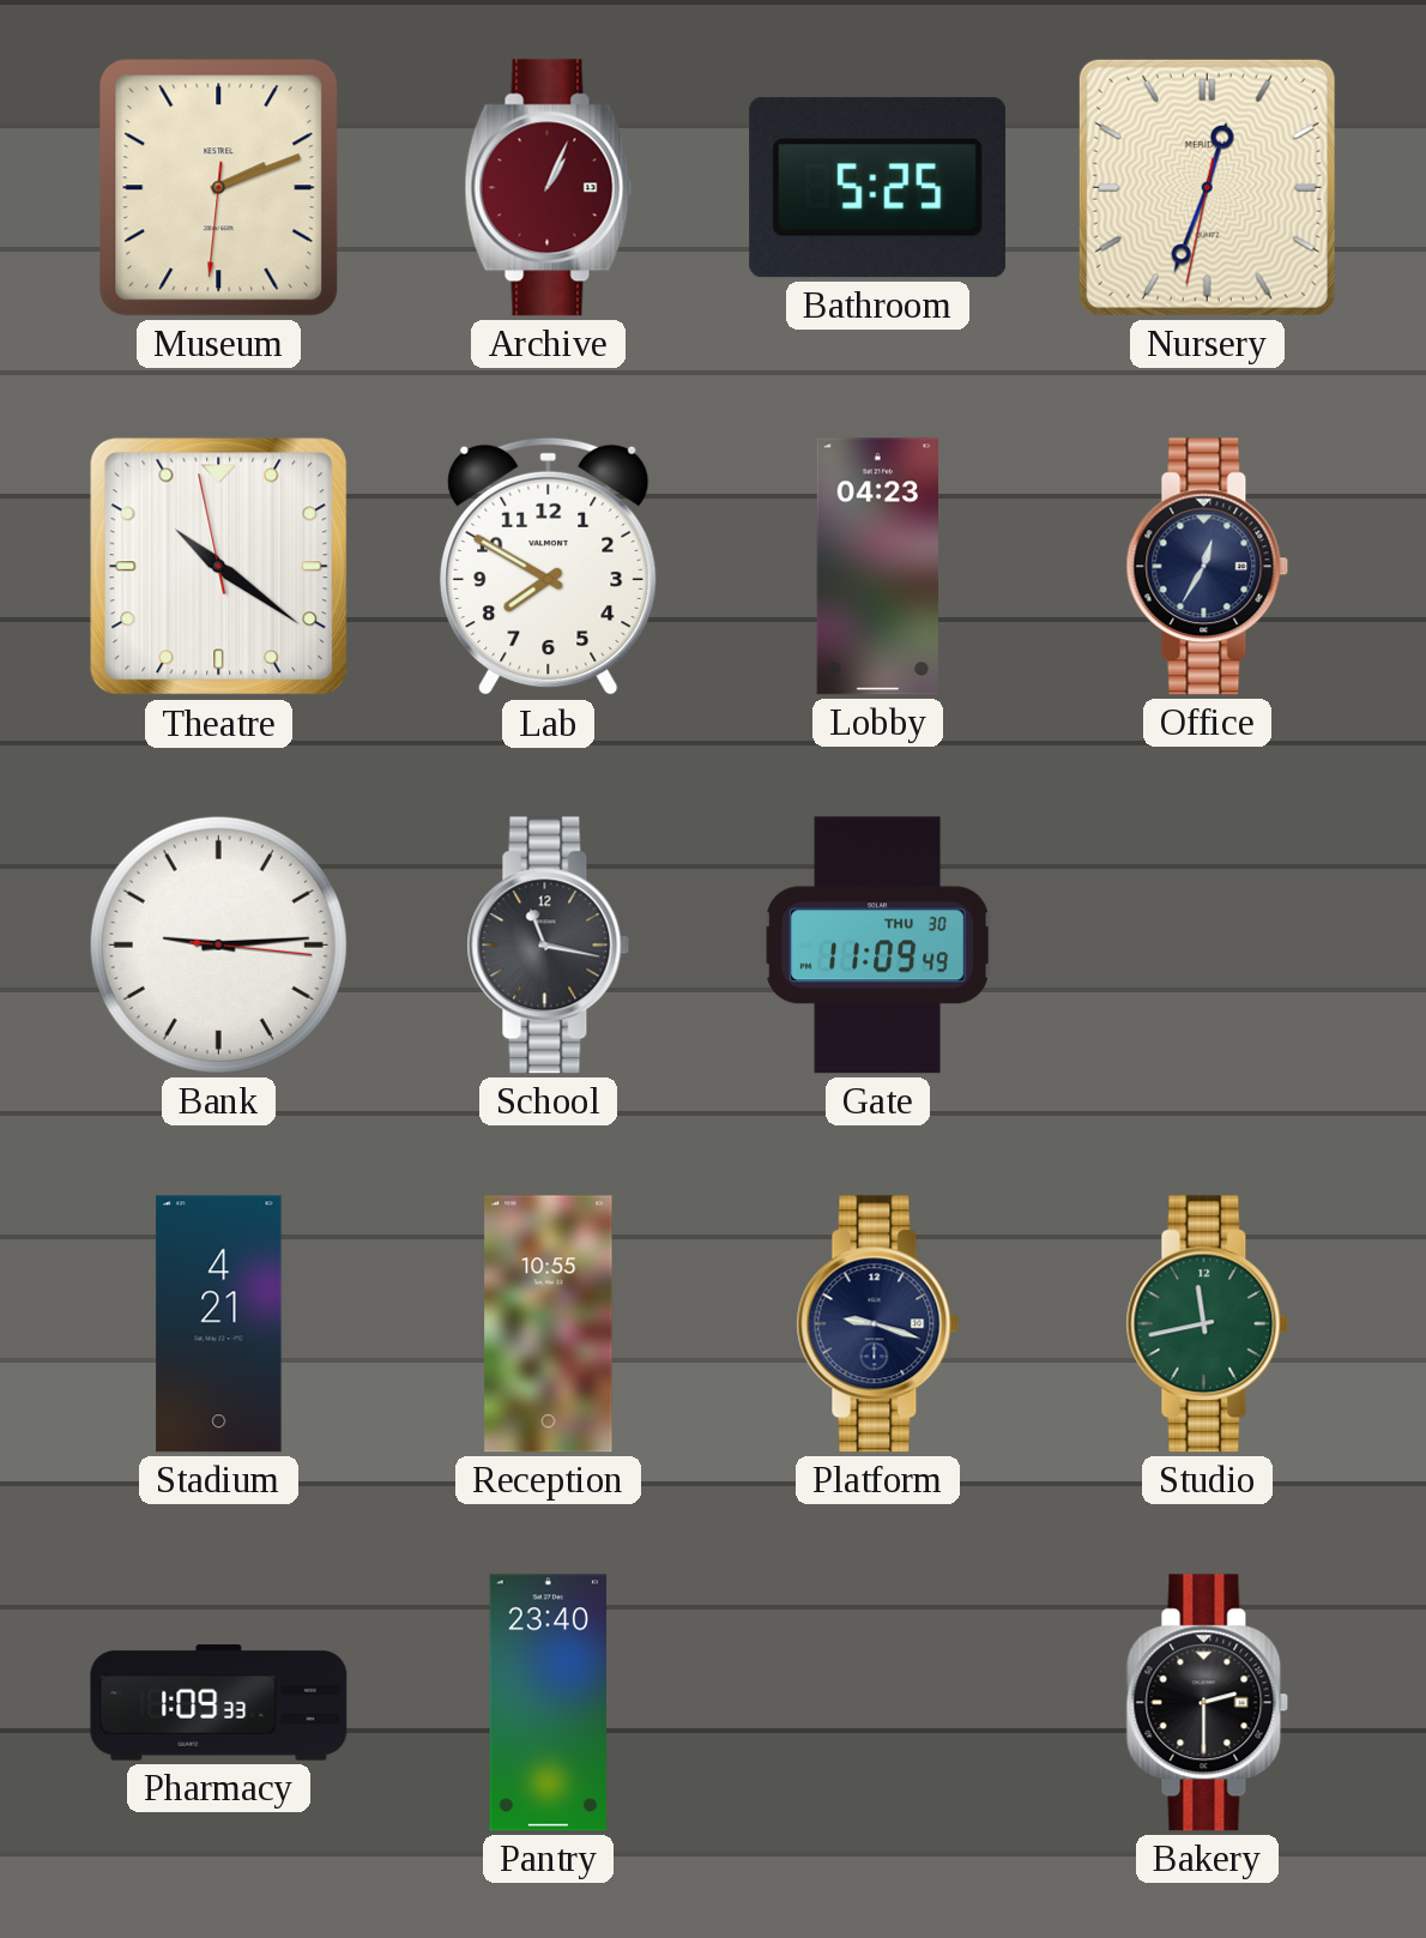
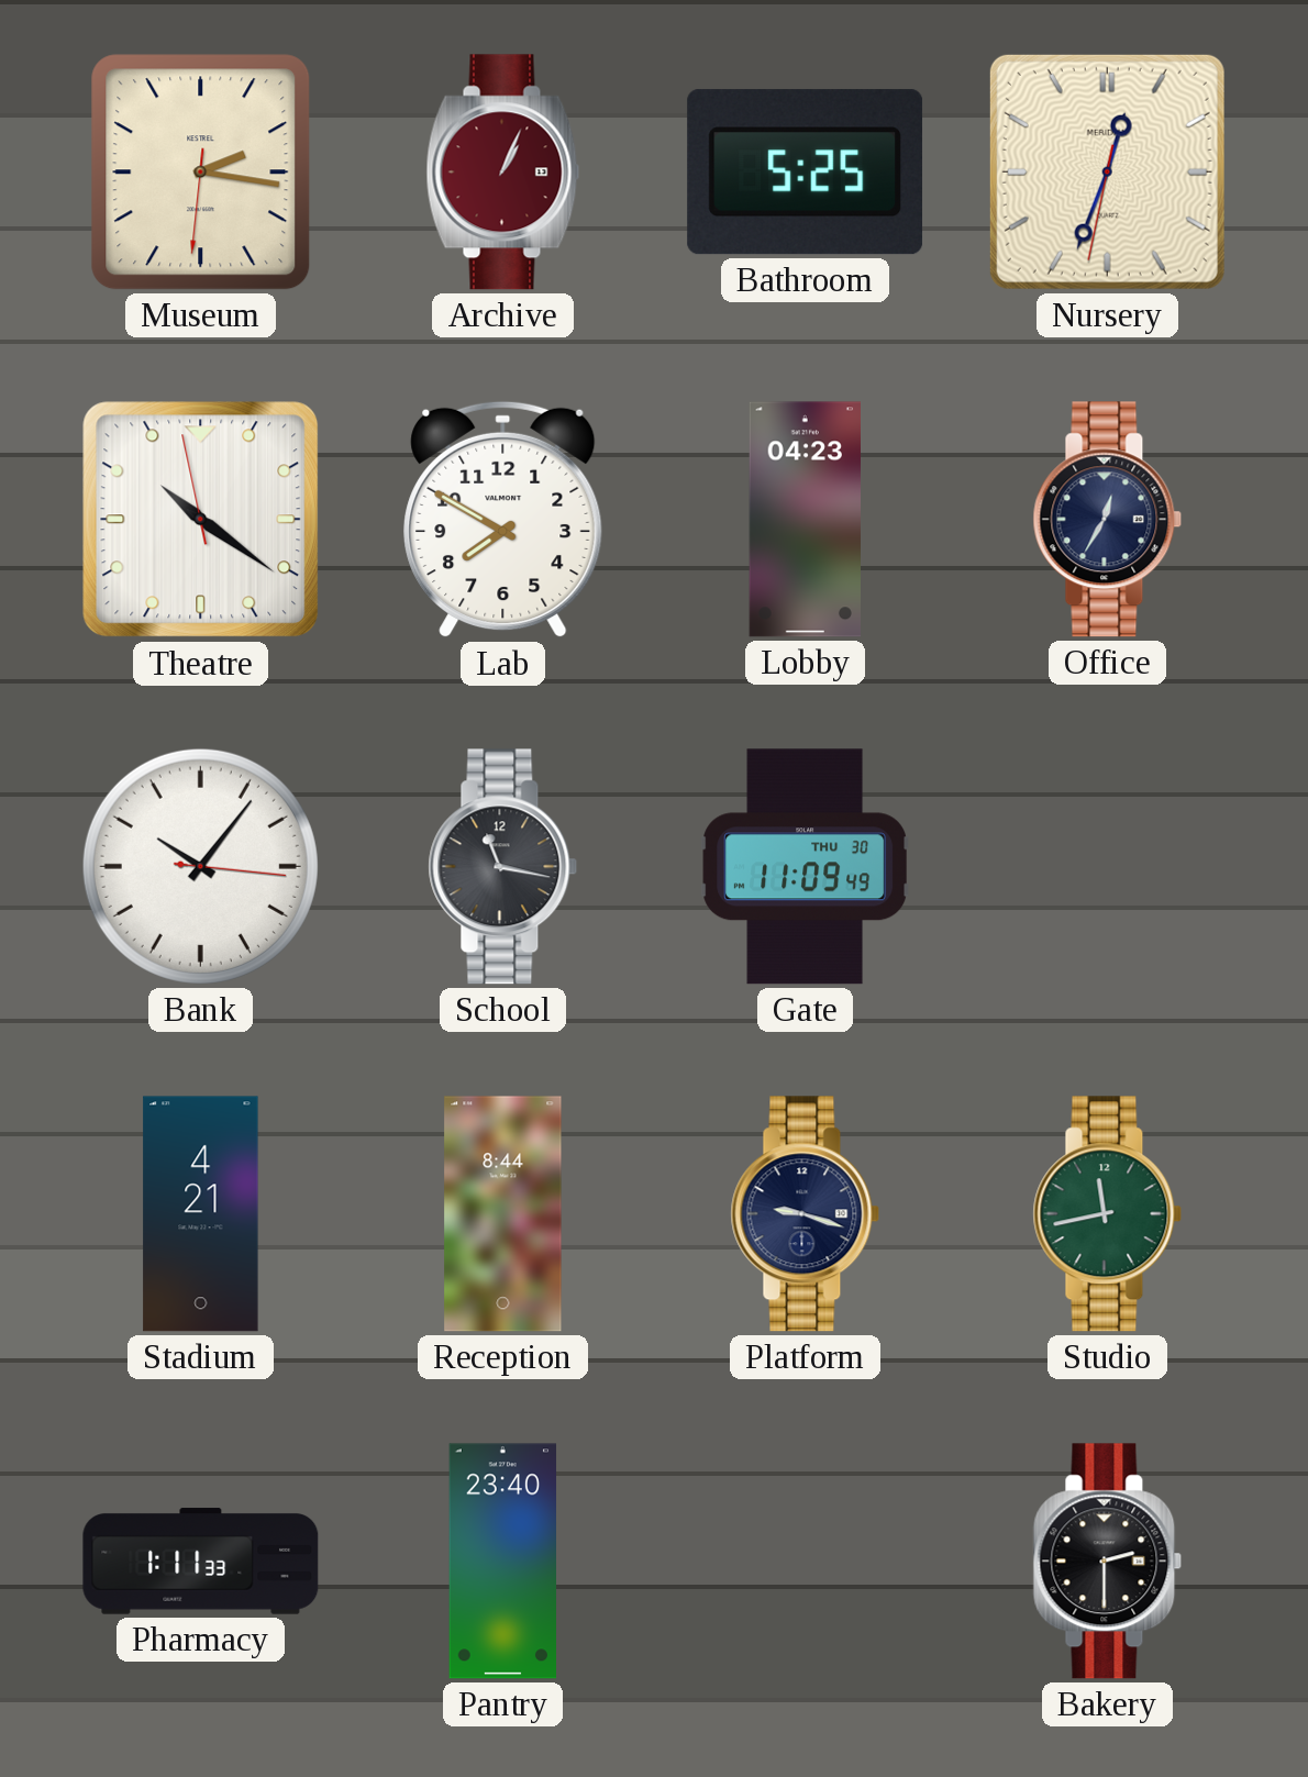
Museum: 2:11 -> 2:16
Bank: 9:14 -> 10:06
Reception: 10:55 -> 8:44
Pharmacy: 1:09 -> 1:11
